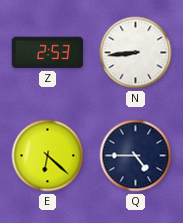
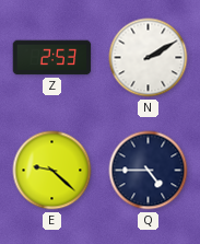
N: 8:44 -> 2:10
E: 6:22 -> 9:22
